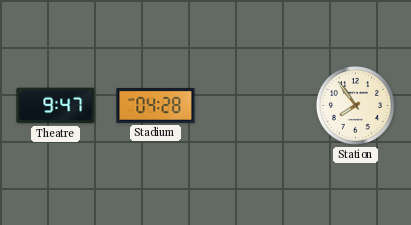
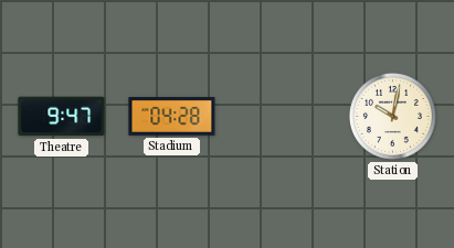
Station: 7:54 -> 10:02
